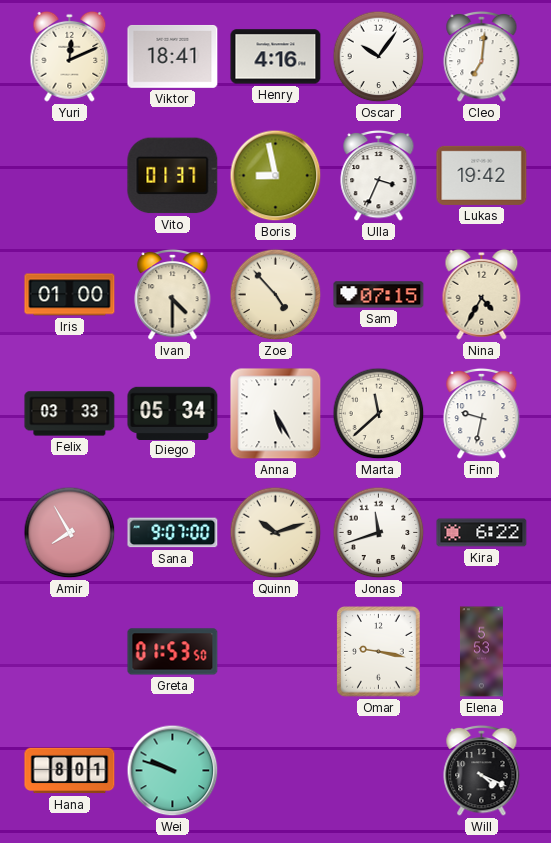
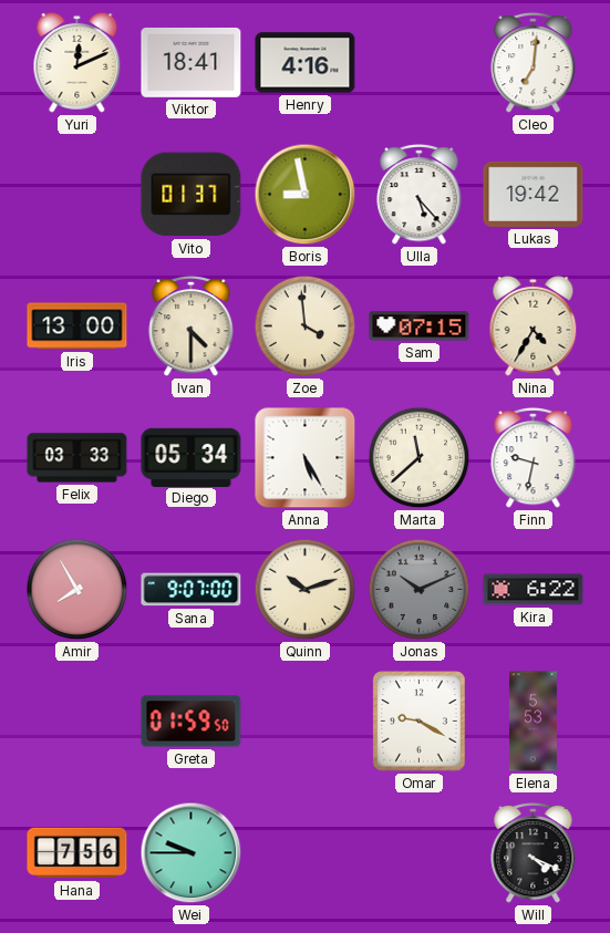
Oscar: 10:06 -> none
Ulla: 3:34 -> 5:23
Iris: 01:00 -> 13:00
Zoe: 4:53 -> 3:59
Jonas: 11:42 -> 10:11
Jonas dial: white -> grey
Greta: 01:53 -> 01:59
Omar: 9:17 -> 9:20
Hana: 8:01 -> 7:56
Wei: 9:48 -> 9:45
